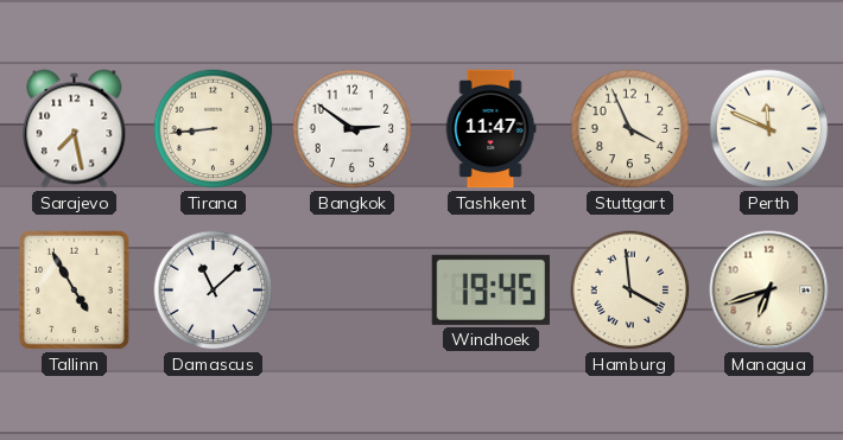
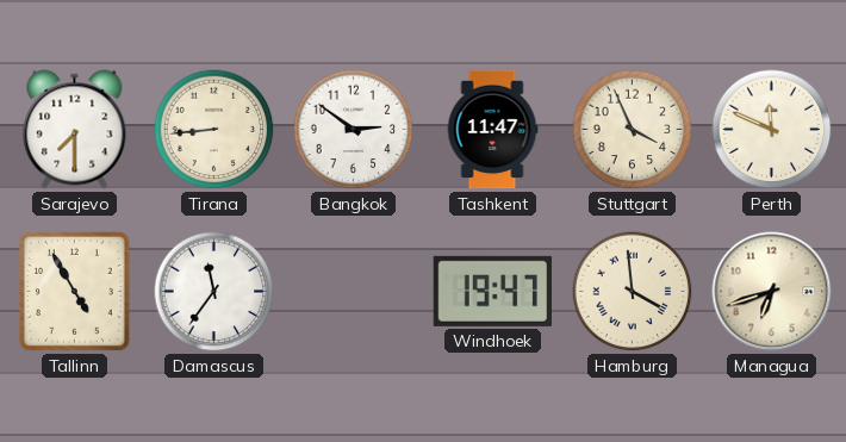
Sarajevo: 7:28 -> 7:30
Damascus: 11:08 -> 11:36
Windhoek: 19:45 -> 19:47
